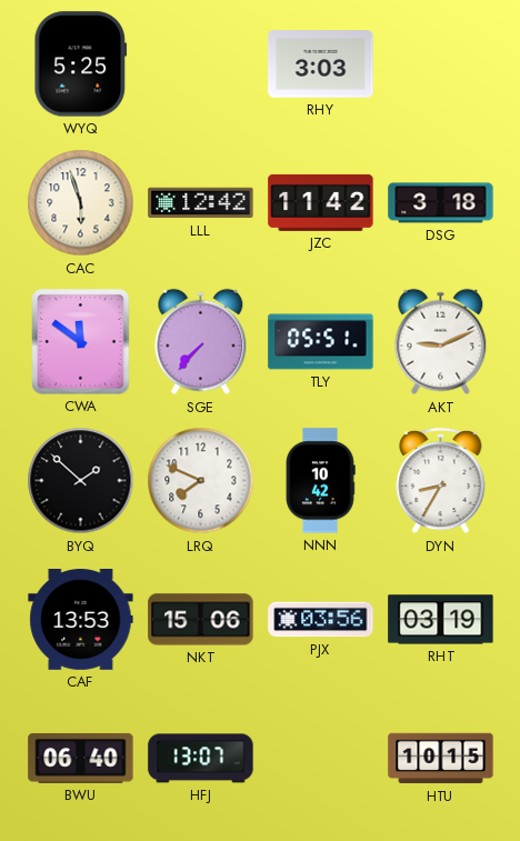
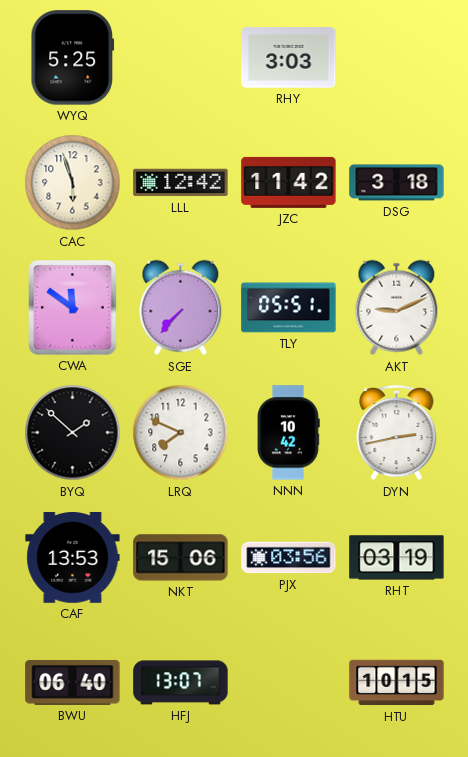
DYN: 8:35 -> 2:43
